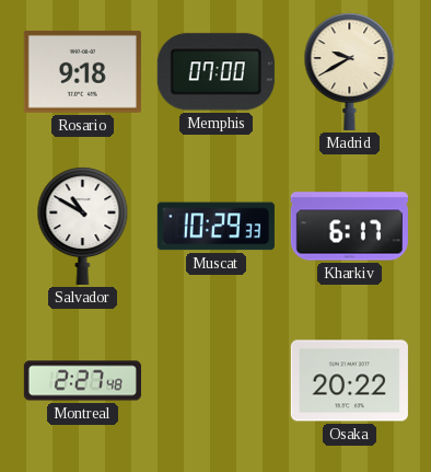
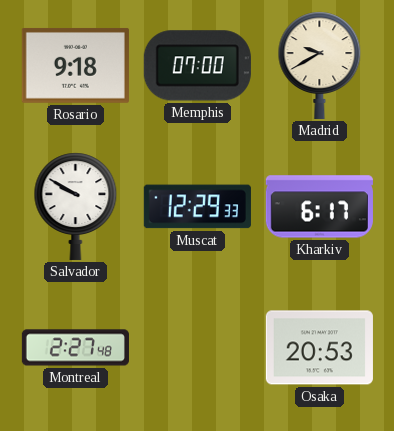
Salvador: 10:50 -> 9:50
Muscat: 10:29 -> 12:29
Osaka: 20:22 -> 20:53
